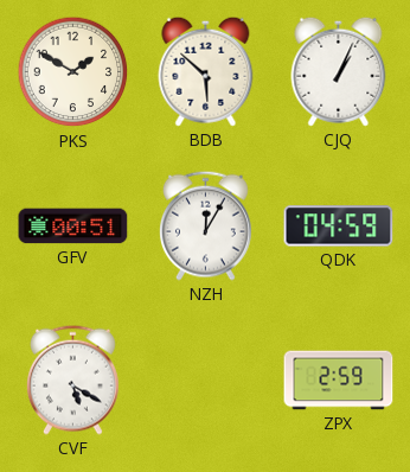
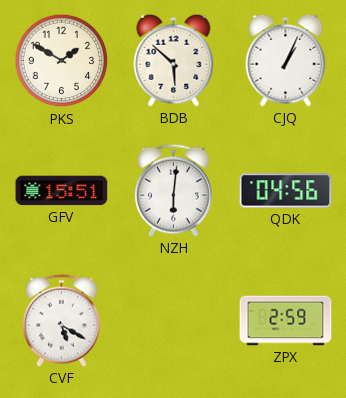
GFV: 00:51 -> 15:51
NZH: 12:05 -> 6:01
QDK: 04:59 -> 04:56
